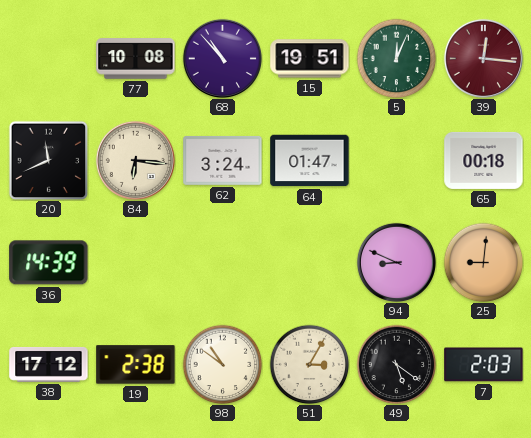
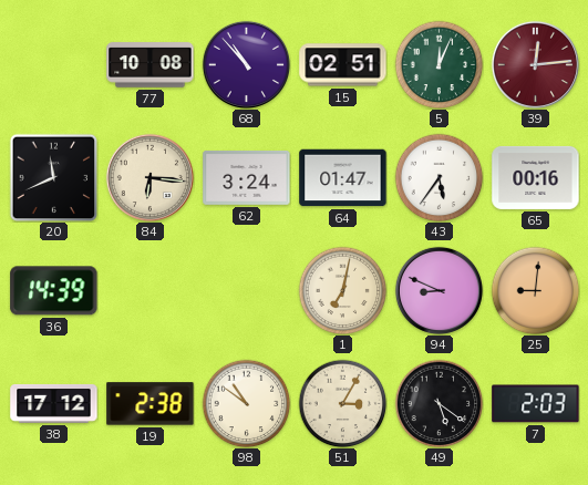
15: 19:51 -> 02:51
39: 12:16 -> 12:14
43: none -> 5:36
65: 00:18 -> 00:16
1: none -> 7:02
